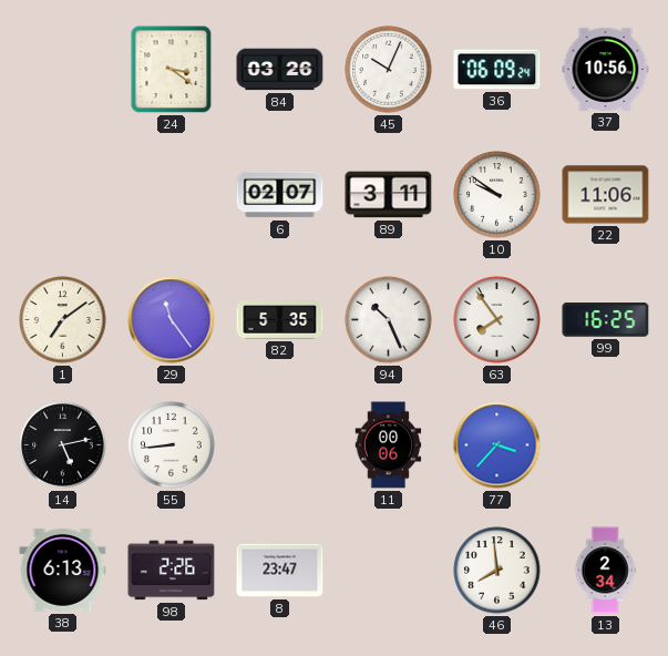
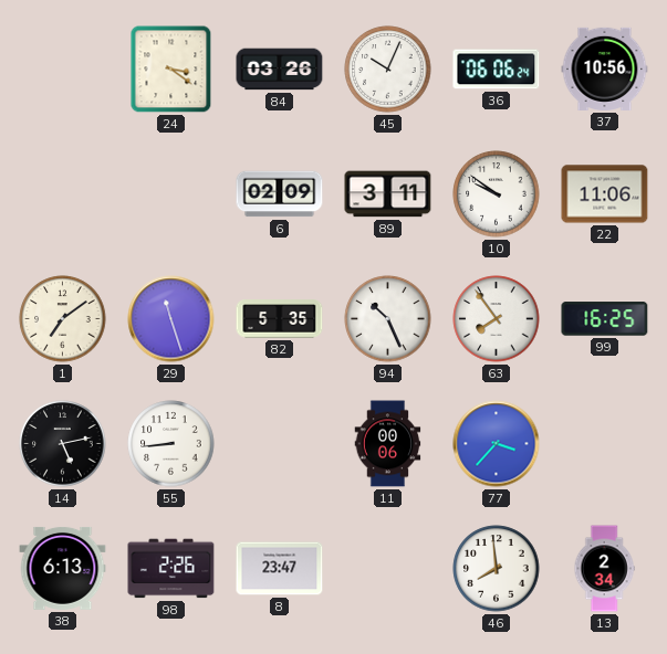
36: 06:09 -> 06:06
6: 02:07 -> 02:09
29: 11:24 -> 11:27
